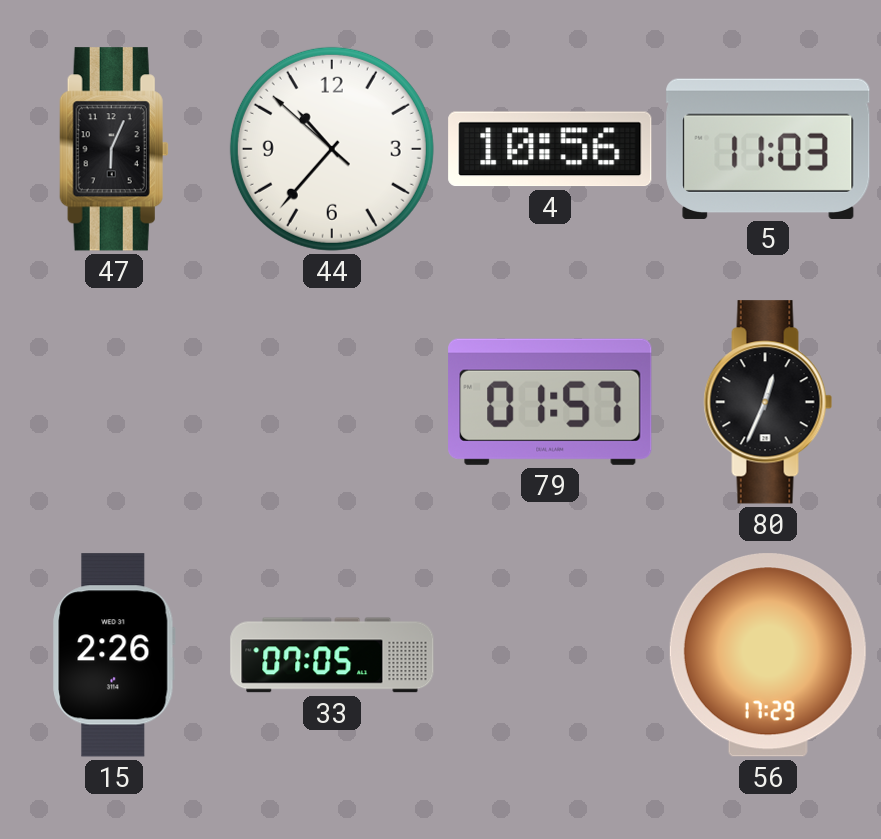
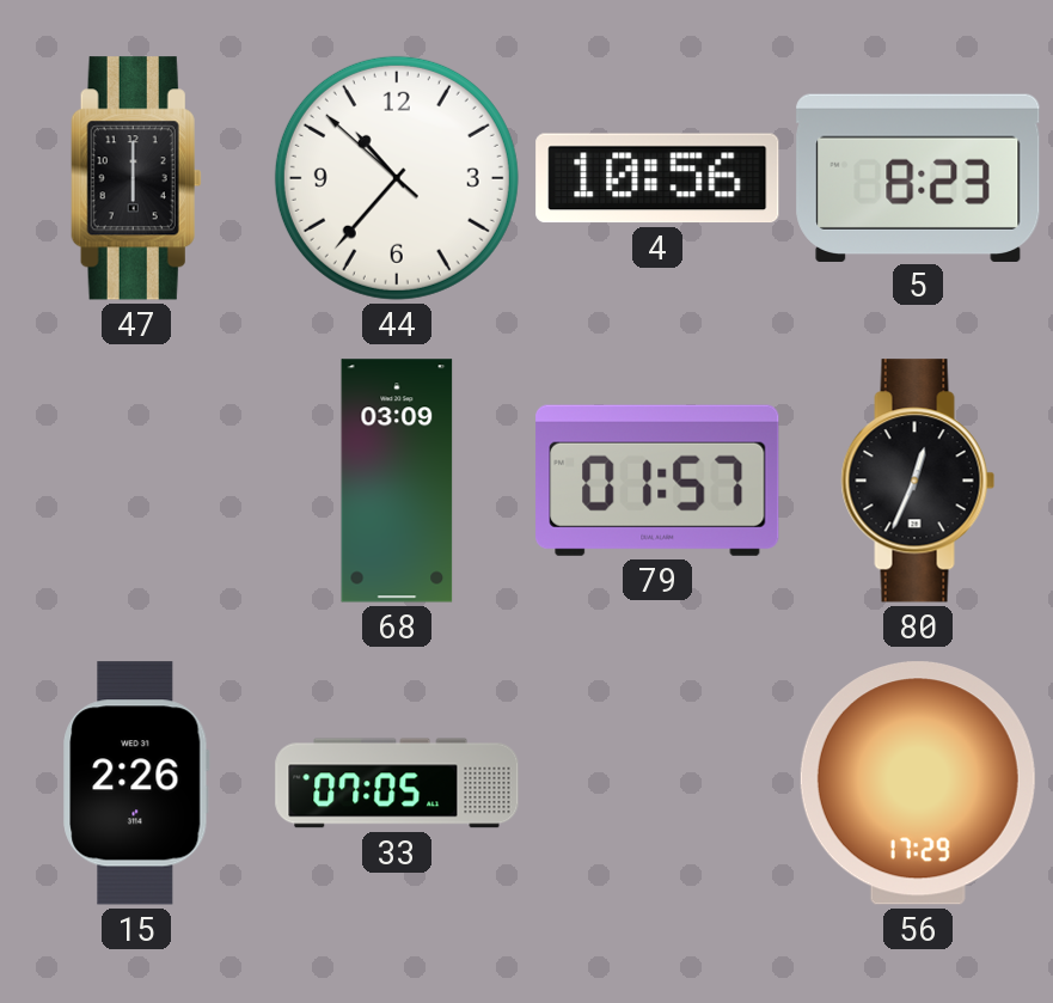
47: 6:04 -> 6:00
5: 11:03 -> 8:23
68: none -> 03:09
